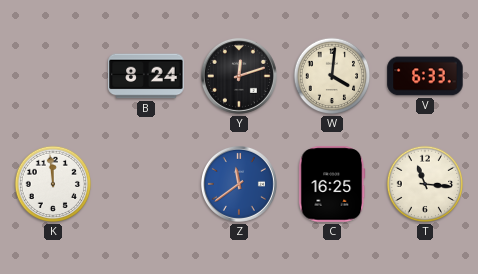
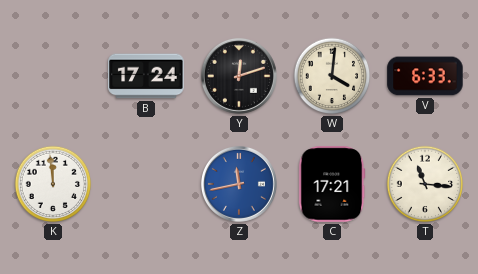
B: 8:24 -> 17:24
Z: 11:39 -> 11:43
C: 16:25 -> 17:21
